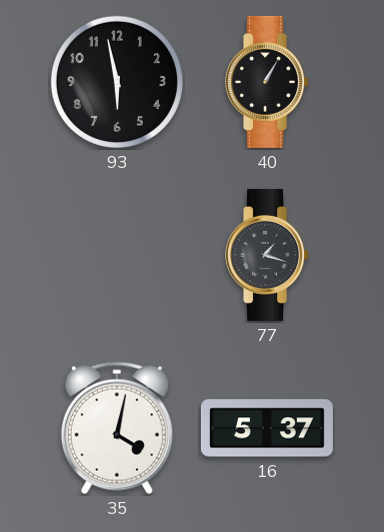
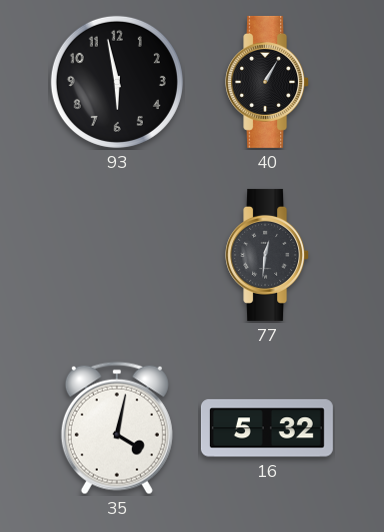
77: 1:18 -> 12:31
16: 5:37 -> 5:32
